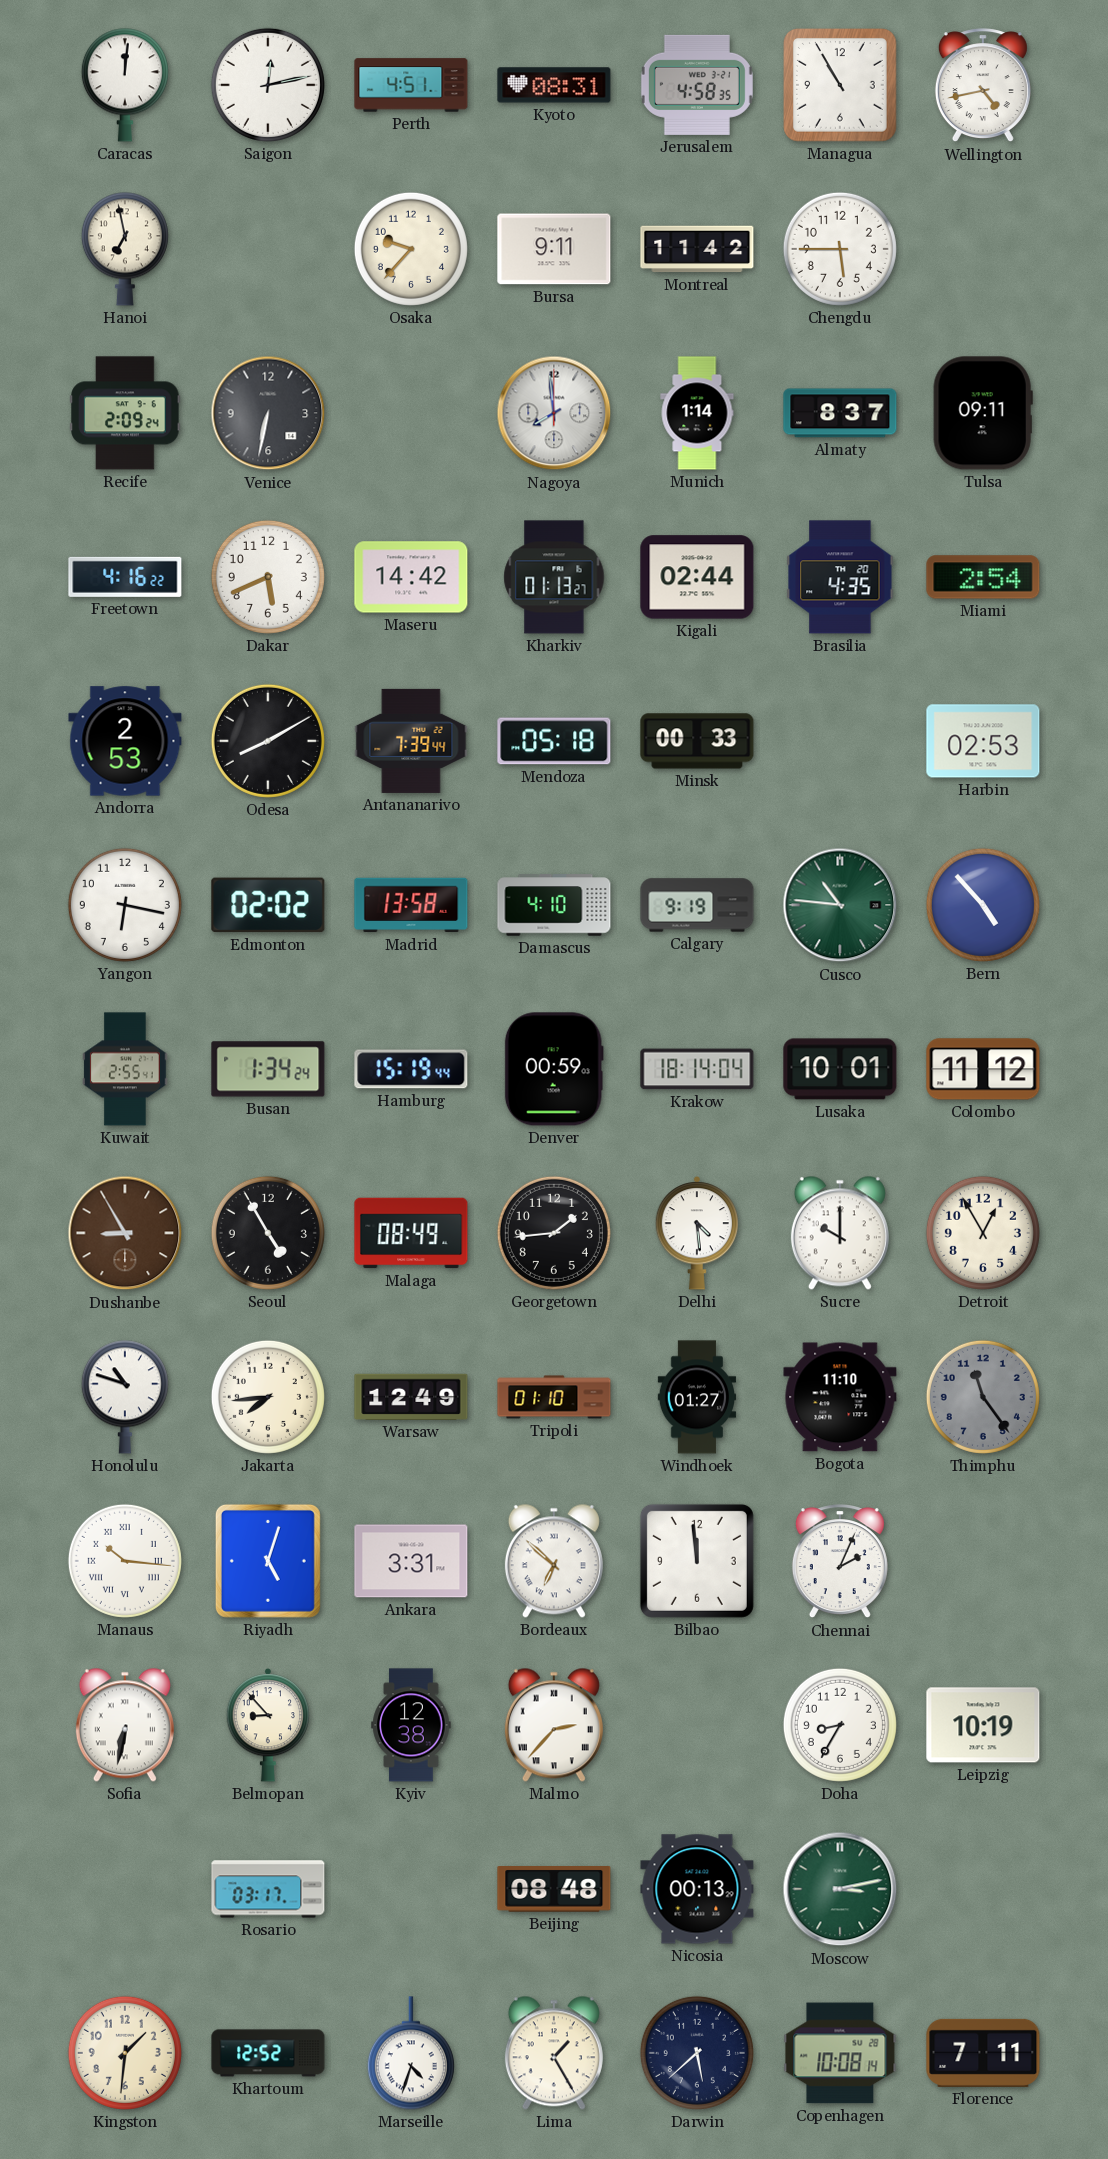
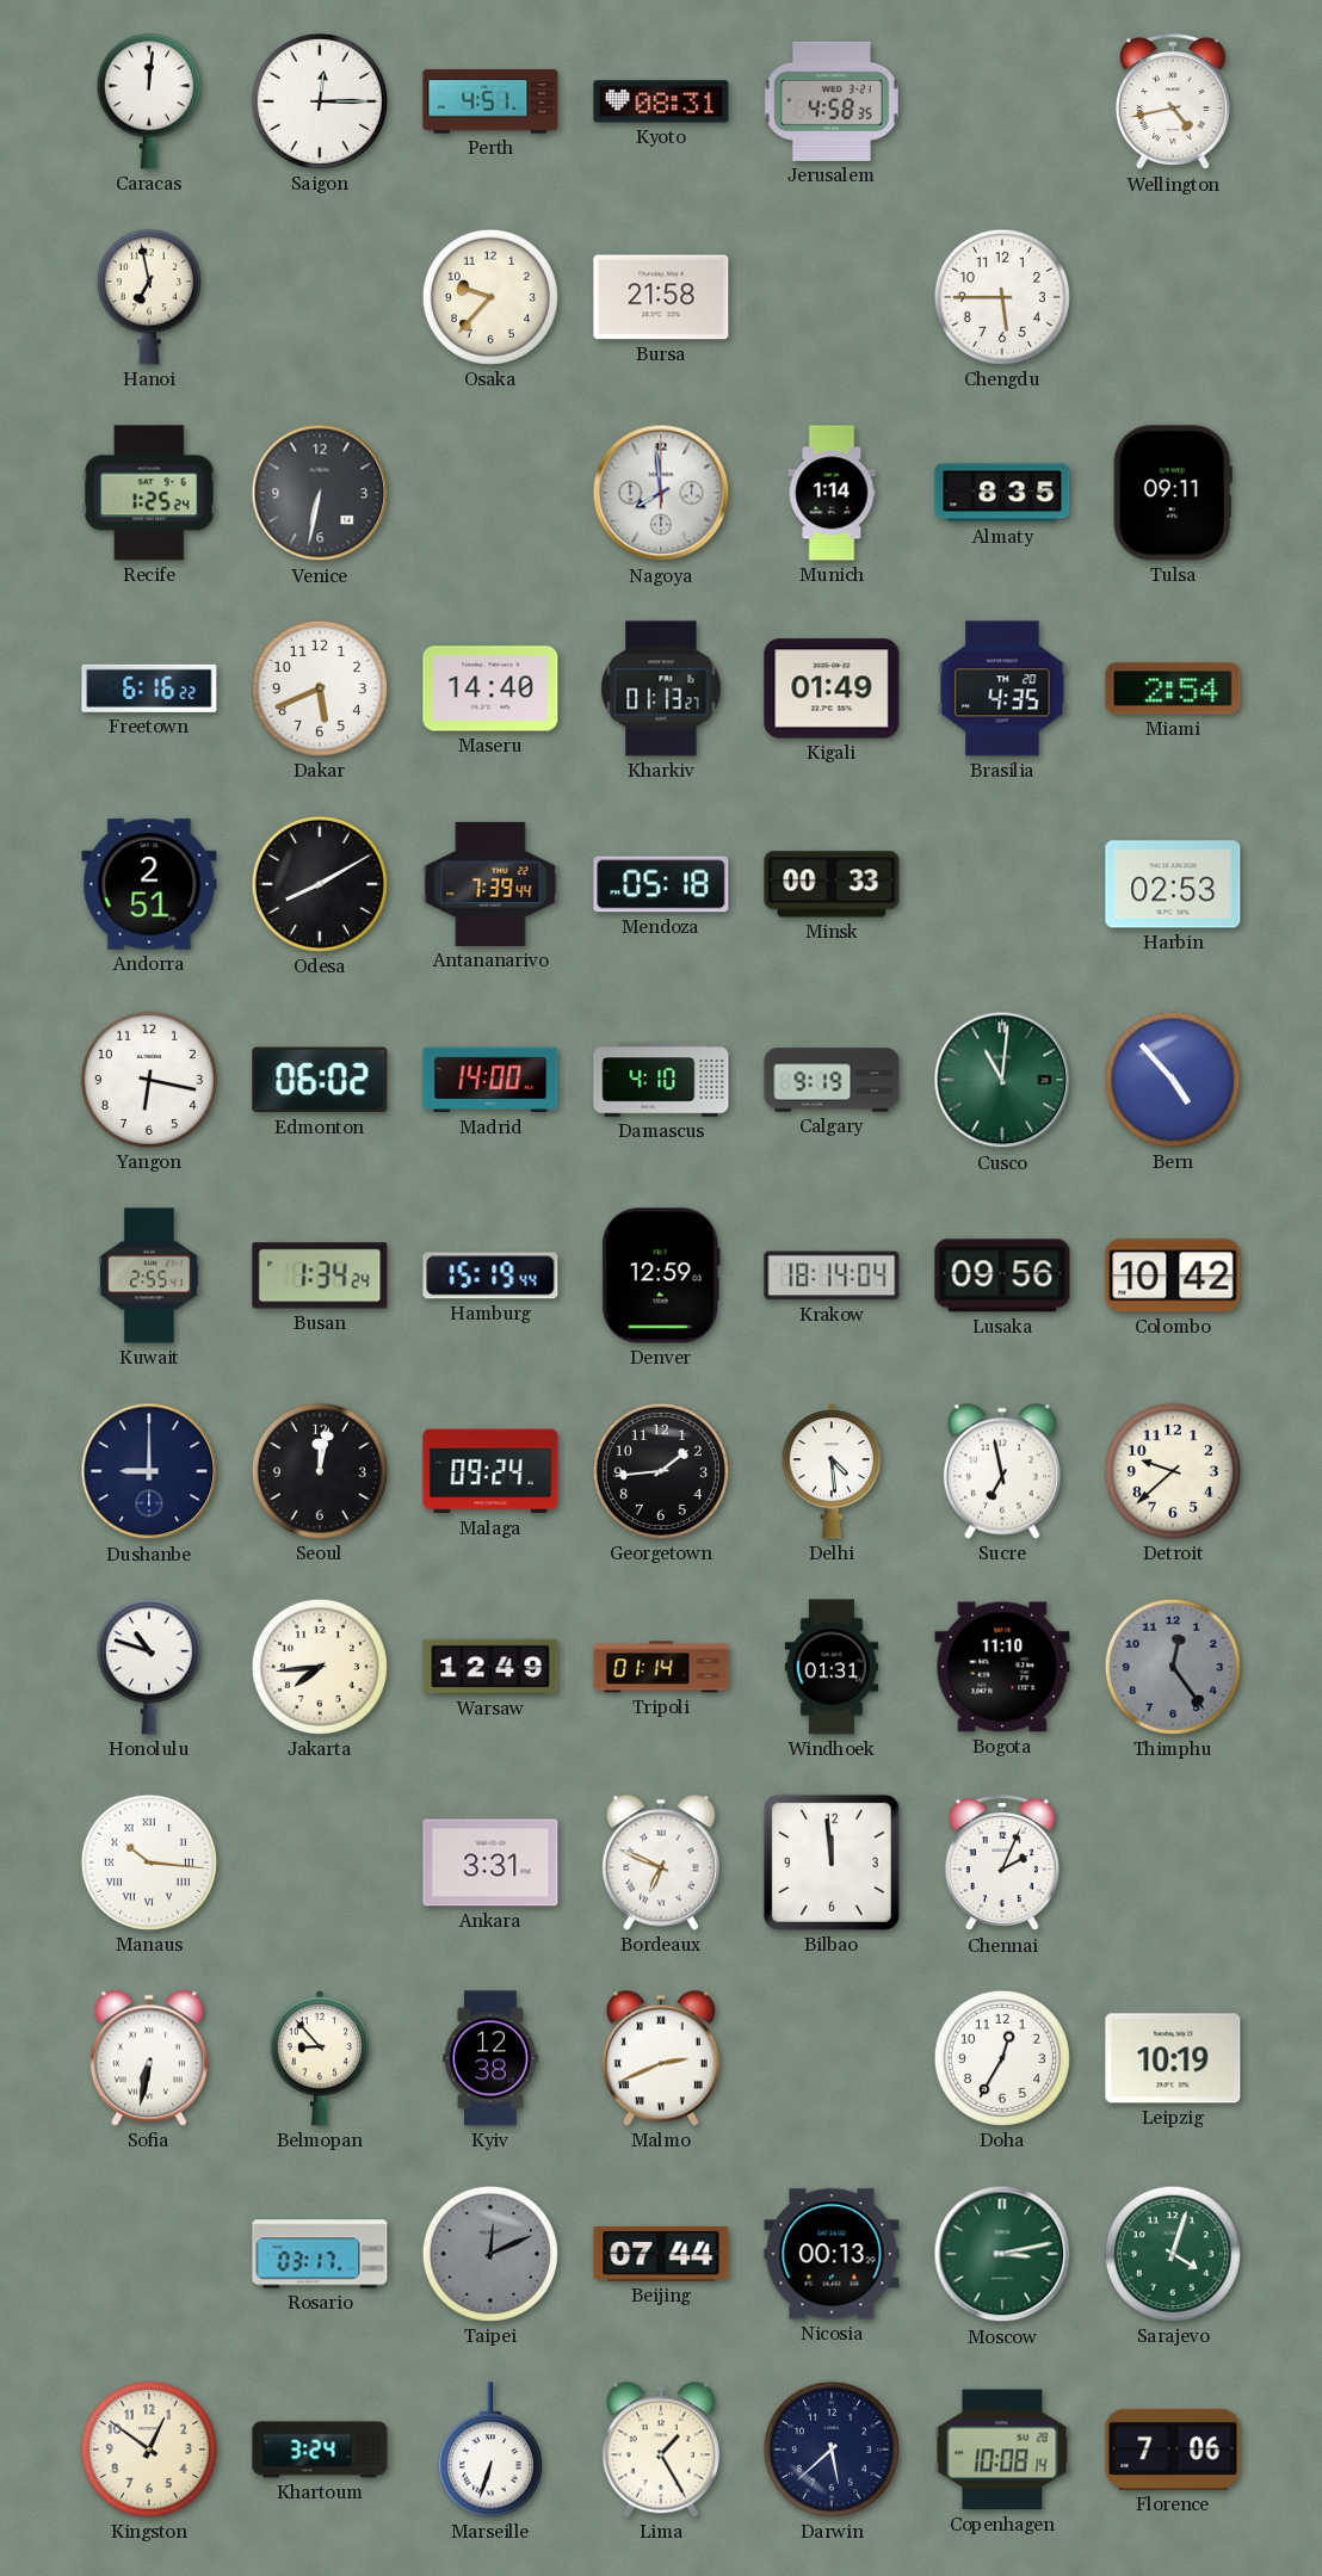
Saigon: 12:13 -> 12:15
Managua: 10:55 -> none
Bursa: 9:11 -> 21:58
Montreal: 11:42 -> none
Recife: 2:09 -> 1:25
Almaty: 8:37 -> 8:35
Freetown: 4:16 -> 6:16
Maseru: 14:42 -> 14:40
Kigali: 02:44 -> 01:49
Andorra: 2:53 -> 2:51
Edmonton: 02:02 -> 06:02
Madrid: 13:58 -> 14:00
Cusco: 10:46 -> 11:01
Denver: 00:59 -> 12:59
Lusaka: 10:01 -> 09:56
Colombo: 11:12 -> 10:42
Dushanbe: 8:55 -> 9:00
Dushanbe dial: brown -> navy
Seoul: 4:55 -> 12:02
Malaga: 08:49 -> 09:24
Sucre: 10:00 -> 6:58
Detroit: 12:55 -> 9:38
Tripoli: 01:10 -> 01:14
Windhoek: 01:27 -> 01:31
Thimphu: 11:24 -> 12:24
Riyadh: 5:03 -> none
Bordeaux: 6:52 -> 6:49
Malmo: 2:37 -> 2:41
Doha: 8:35 -> 12:35
Taipei: none -> 12:11
Beijing: 08:48 -> 07:44
Sarajevo: none -> 4:03
Kingston: 1:31 -> 12:51
Khartoum: 12:52 -> 3:24
Marseille: 4:33 -> 6:33
Florence: 7:11 -> 7:06
